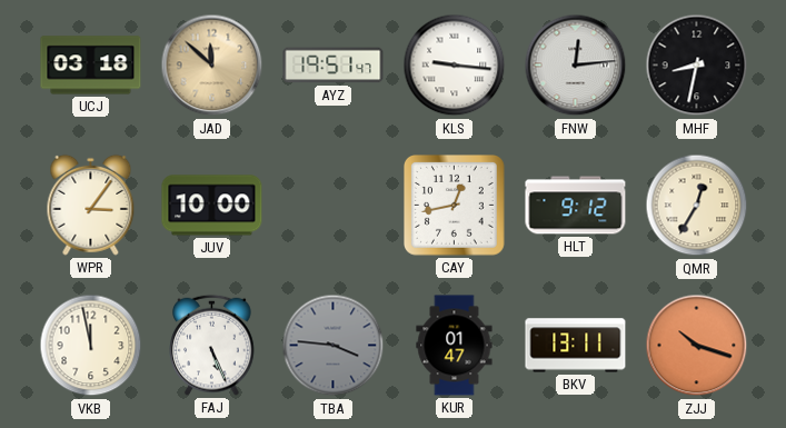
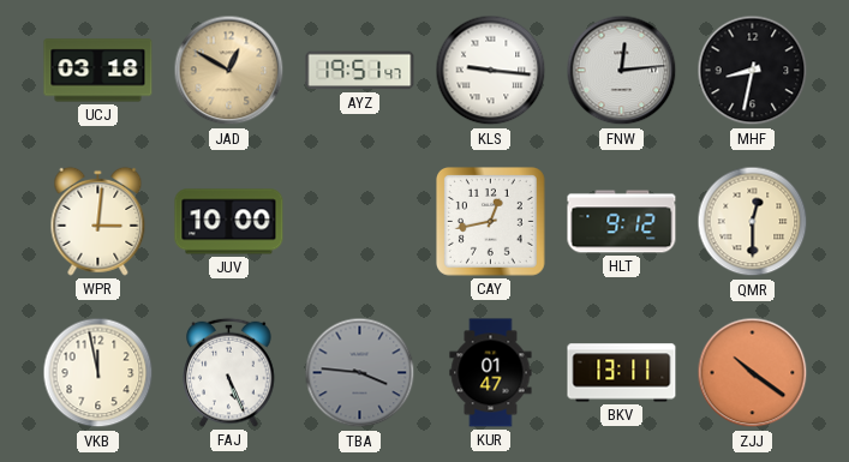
JAD: 11:52 -> 12:50
WPR: 3:06 -> 3:01
QMR: 12:35 -> 12:30
ZJJ: 10:18 -> 10:21
